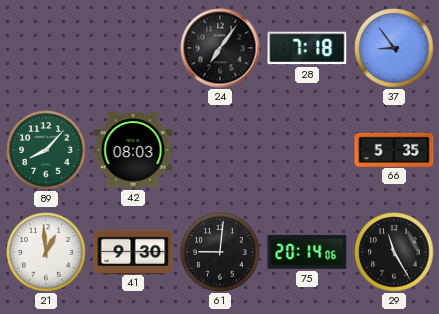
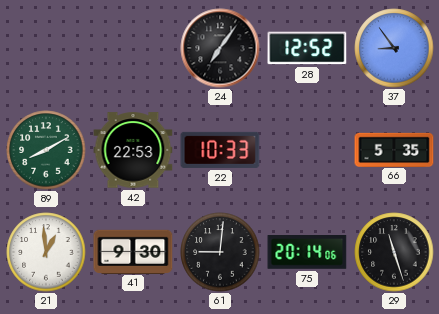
28: 7:18 -> 12:52
89: 8:07 -> 8:10
42: 08:03 -> 22:53
22: none -> 10:33
29: 11:25 -> 11:27
